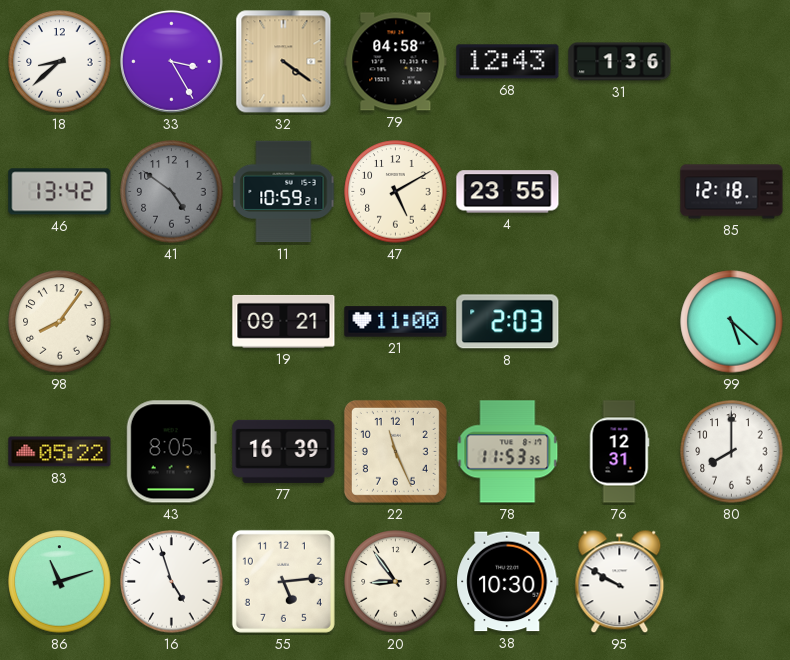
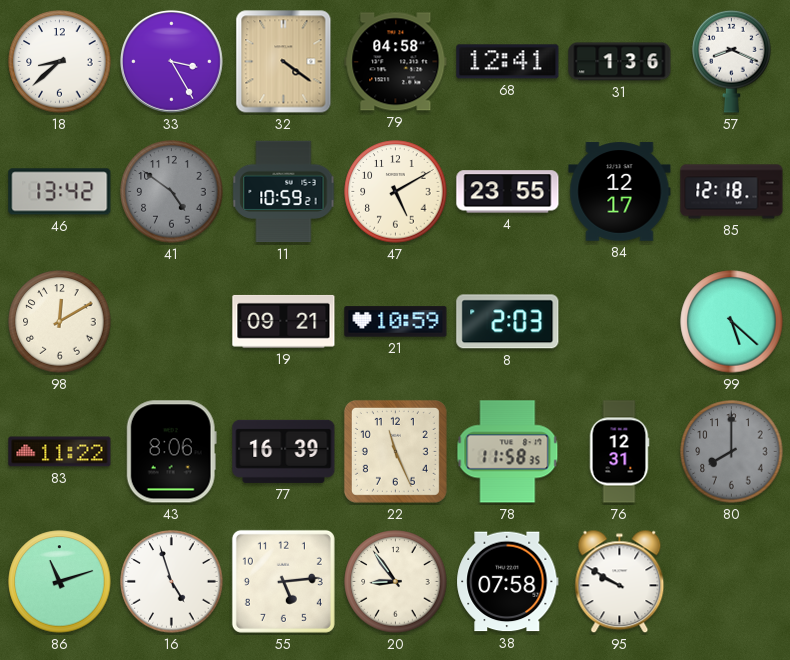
68: 12:43 -> 12:41
57: none -> 8:19
84: none -> 12:17
98: 8:06 -> 12:10
21: 11:00 -> 10:59
83: 05:22 -> 11:22
43: 8:05 -> 8:06
78: 11:53 -> 11:58
80 dial: white -> grey
38: 10:30 -> 07:58
